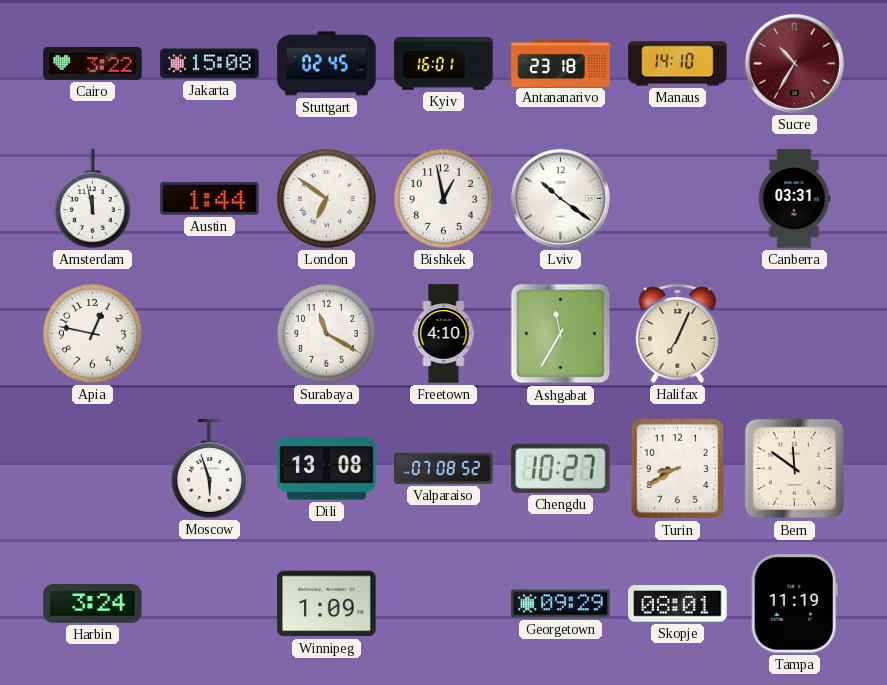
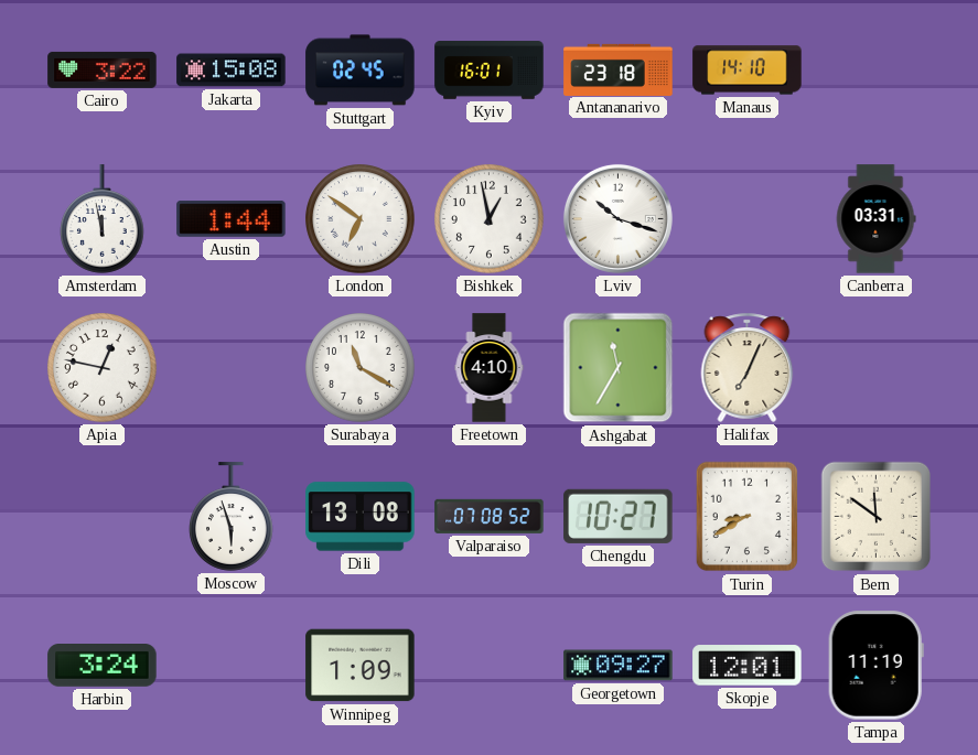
Sucre: 10:35 -> none
Lviv: 10:21 -> 10:18
Georgetown: 09:29 -> 09:27
Skopje: 08:01 -> 12:01
